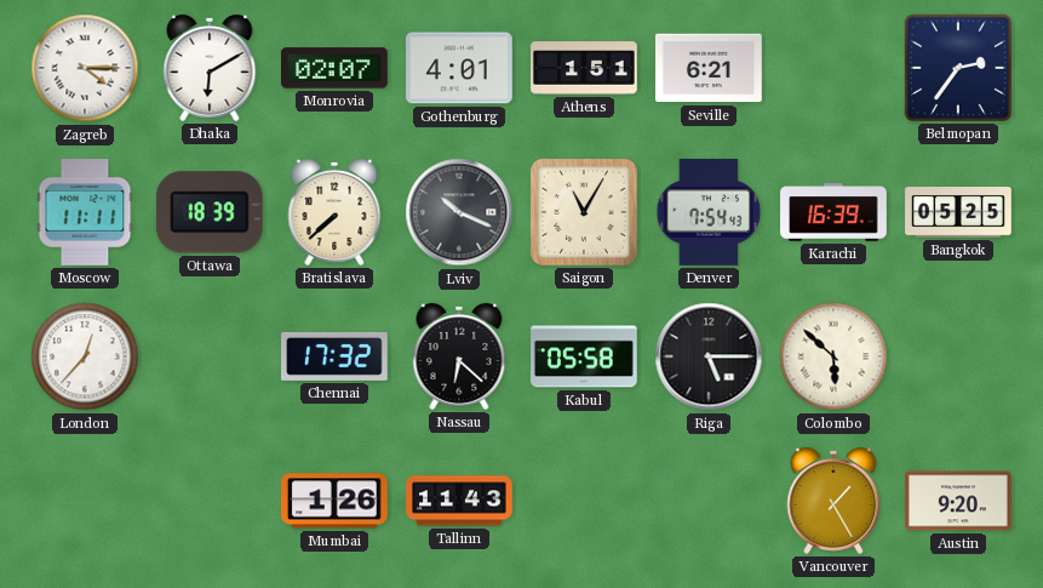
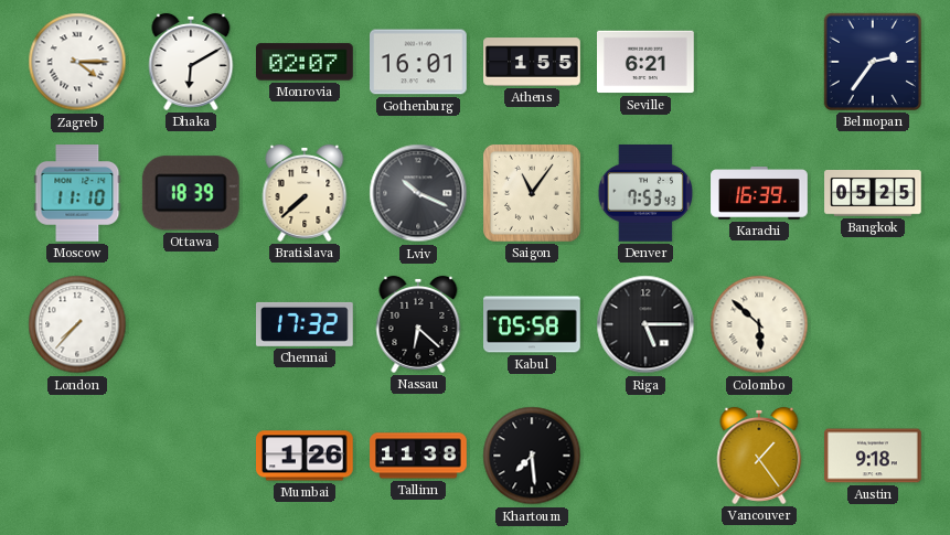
Gothenburg: 4:01 -> 16:01
Athens: 1:51 -> 1:55
Moscow: 11:11 -> 11:10
Saigon: 11:05 -> 11:06
Denver: 7:54 -> 7:53
London: 12:37 -> 7:37
Tallinn: 11:43 -> 11:38
Khartoum: none -> 7:29
Vancouver: 1:25 -> 1:24
Austin: 9:20 -> 9:18
